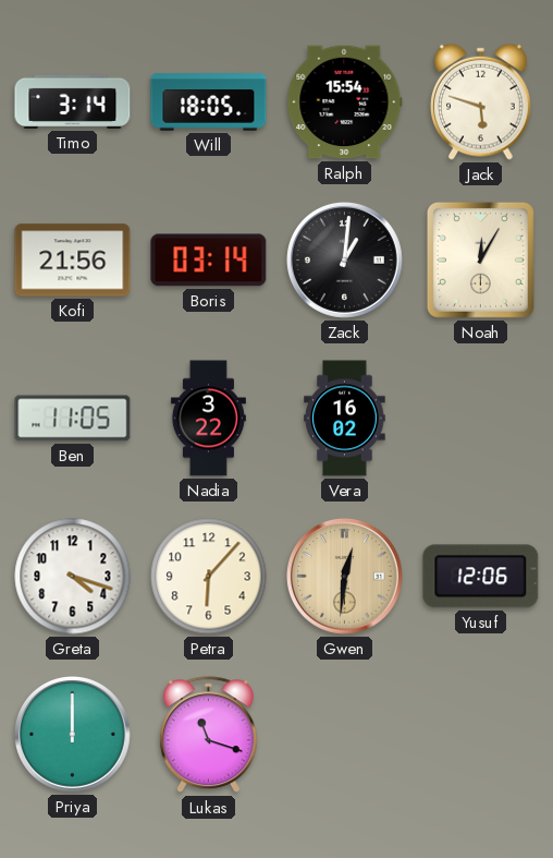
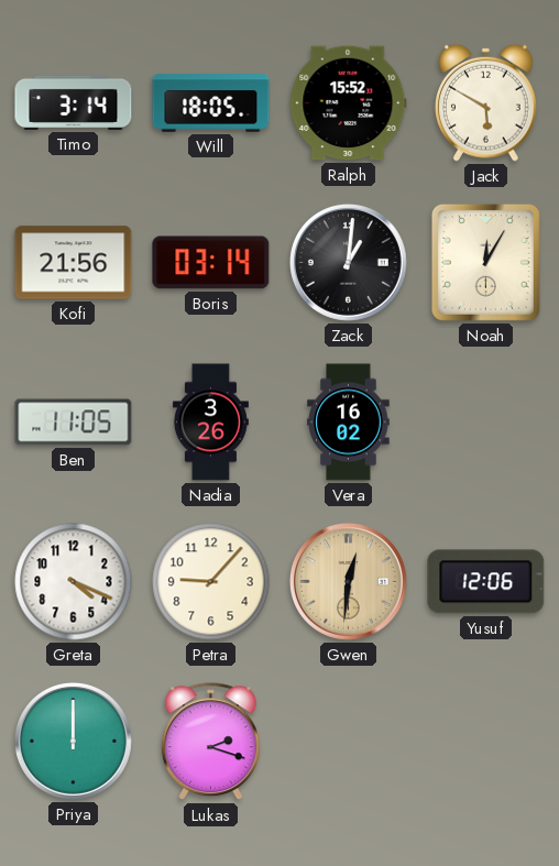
Ralph: 15:54 -> 15:52
Jack: 5:48 -> 5:50
Nadia: 3:22 -> 3:26
Greta: 4:18 -> 4:19
Petra: 6:07 -> 9:07
Lukas: 11:18 -> 2:18
